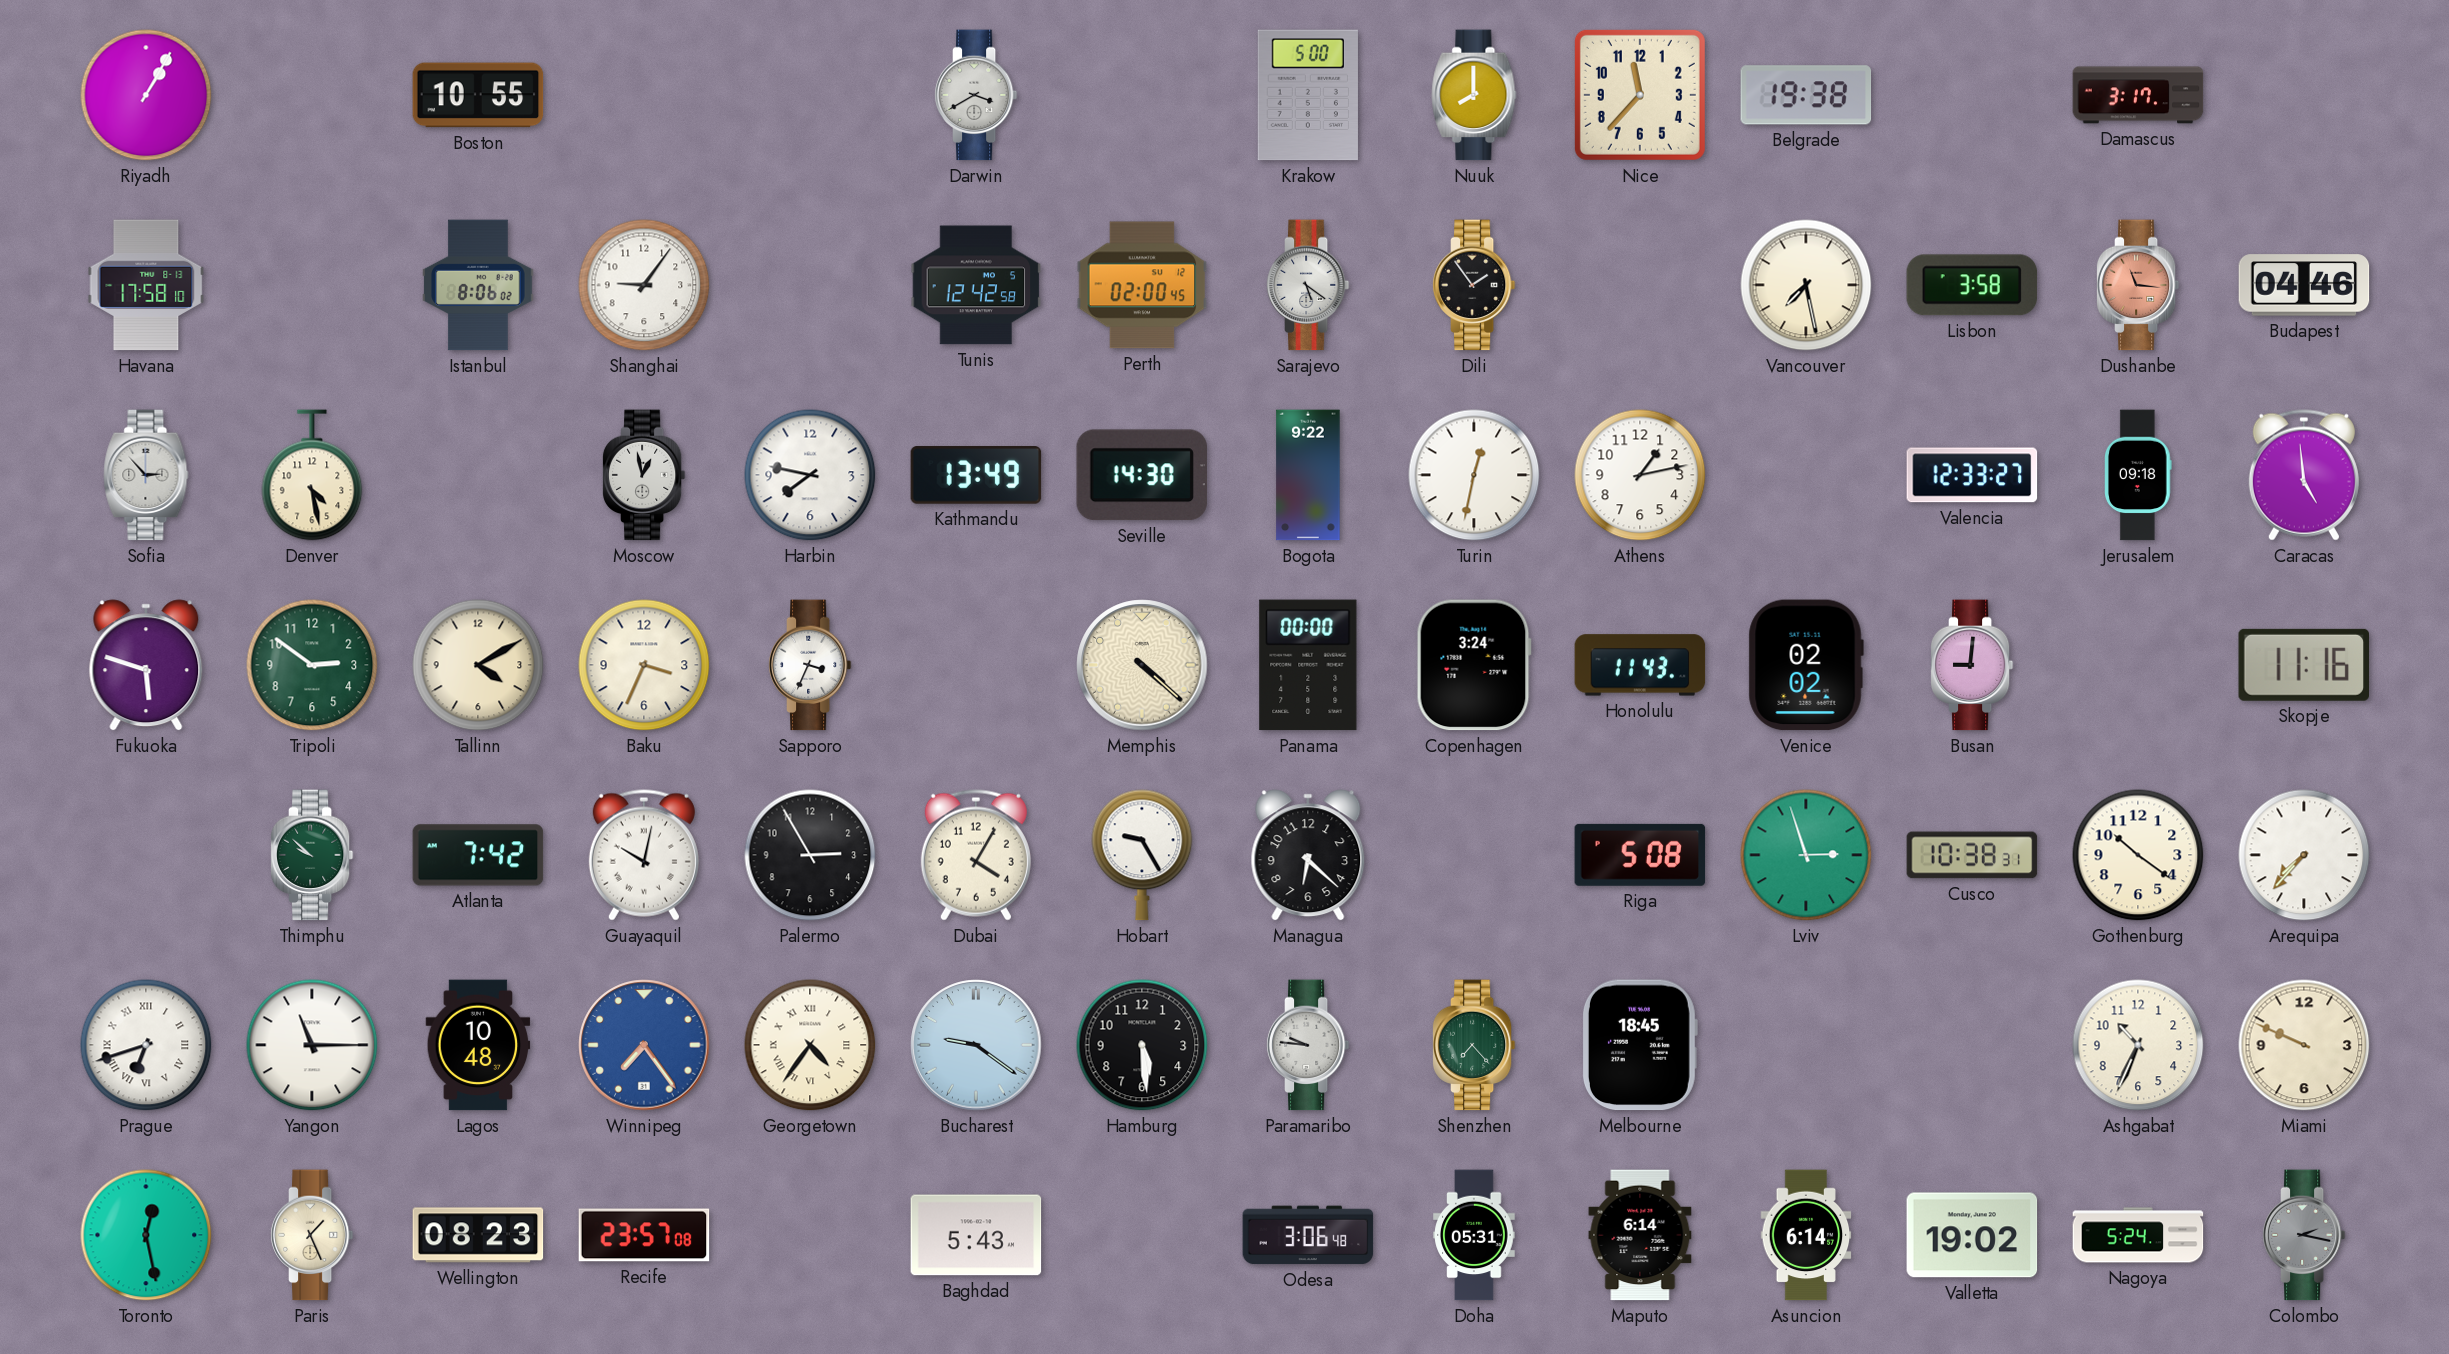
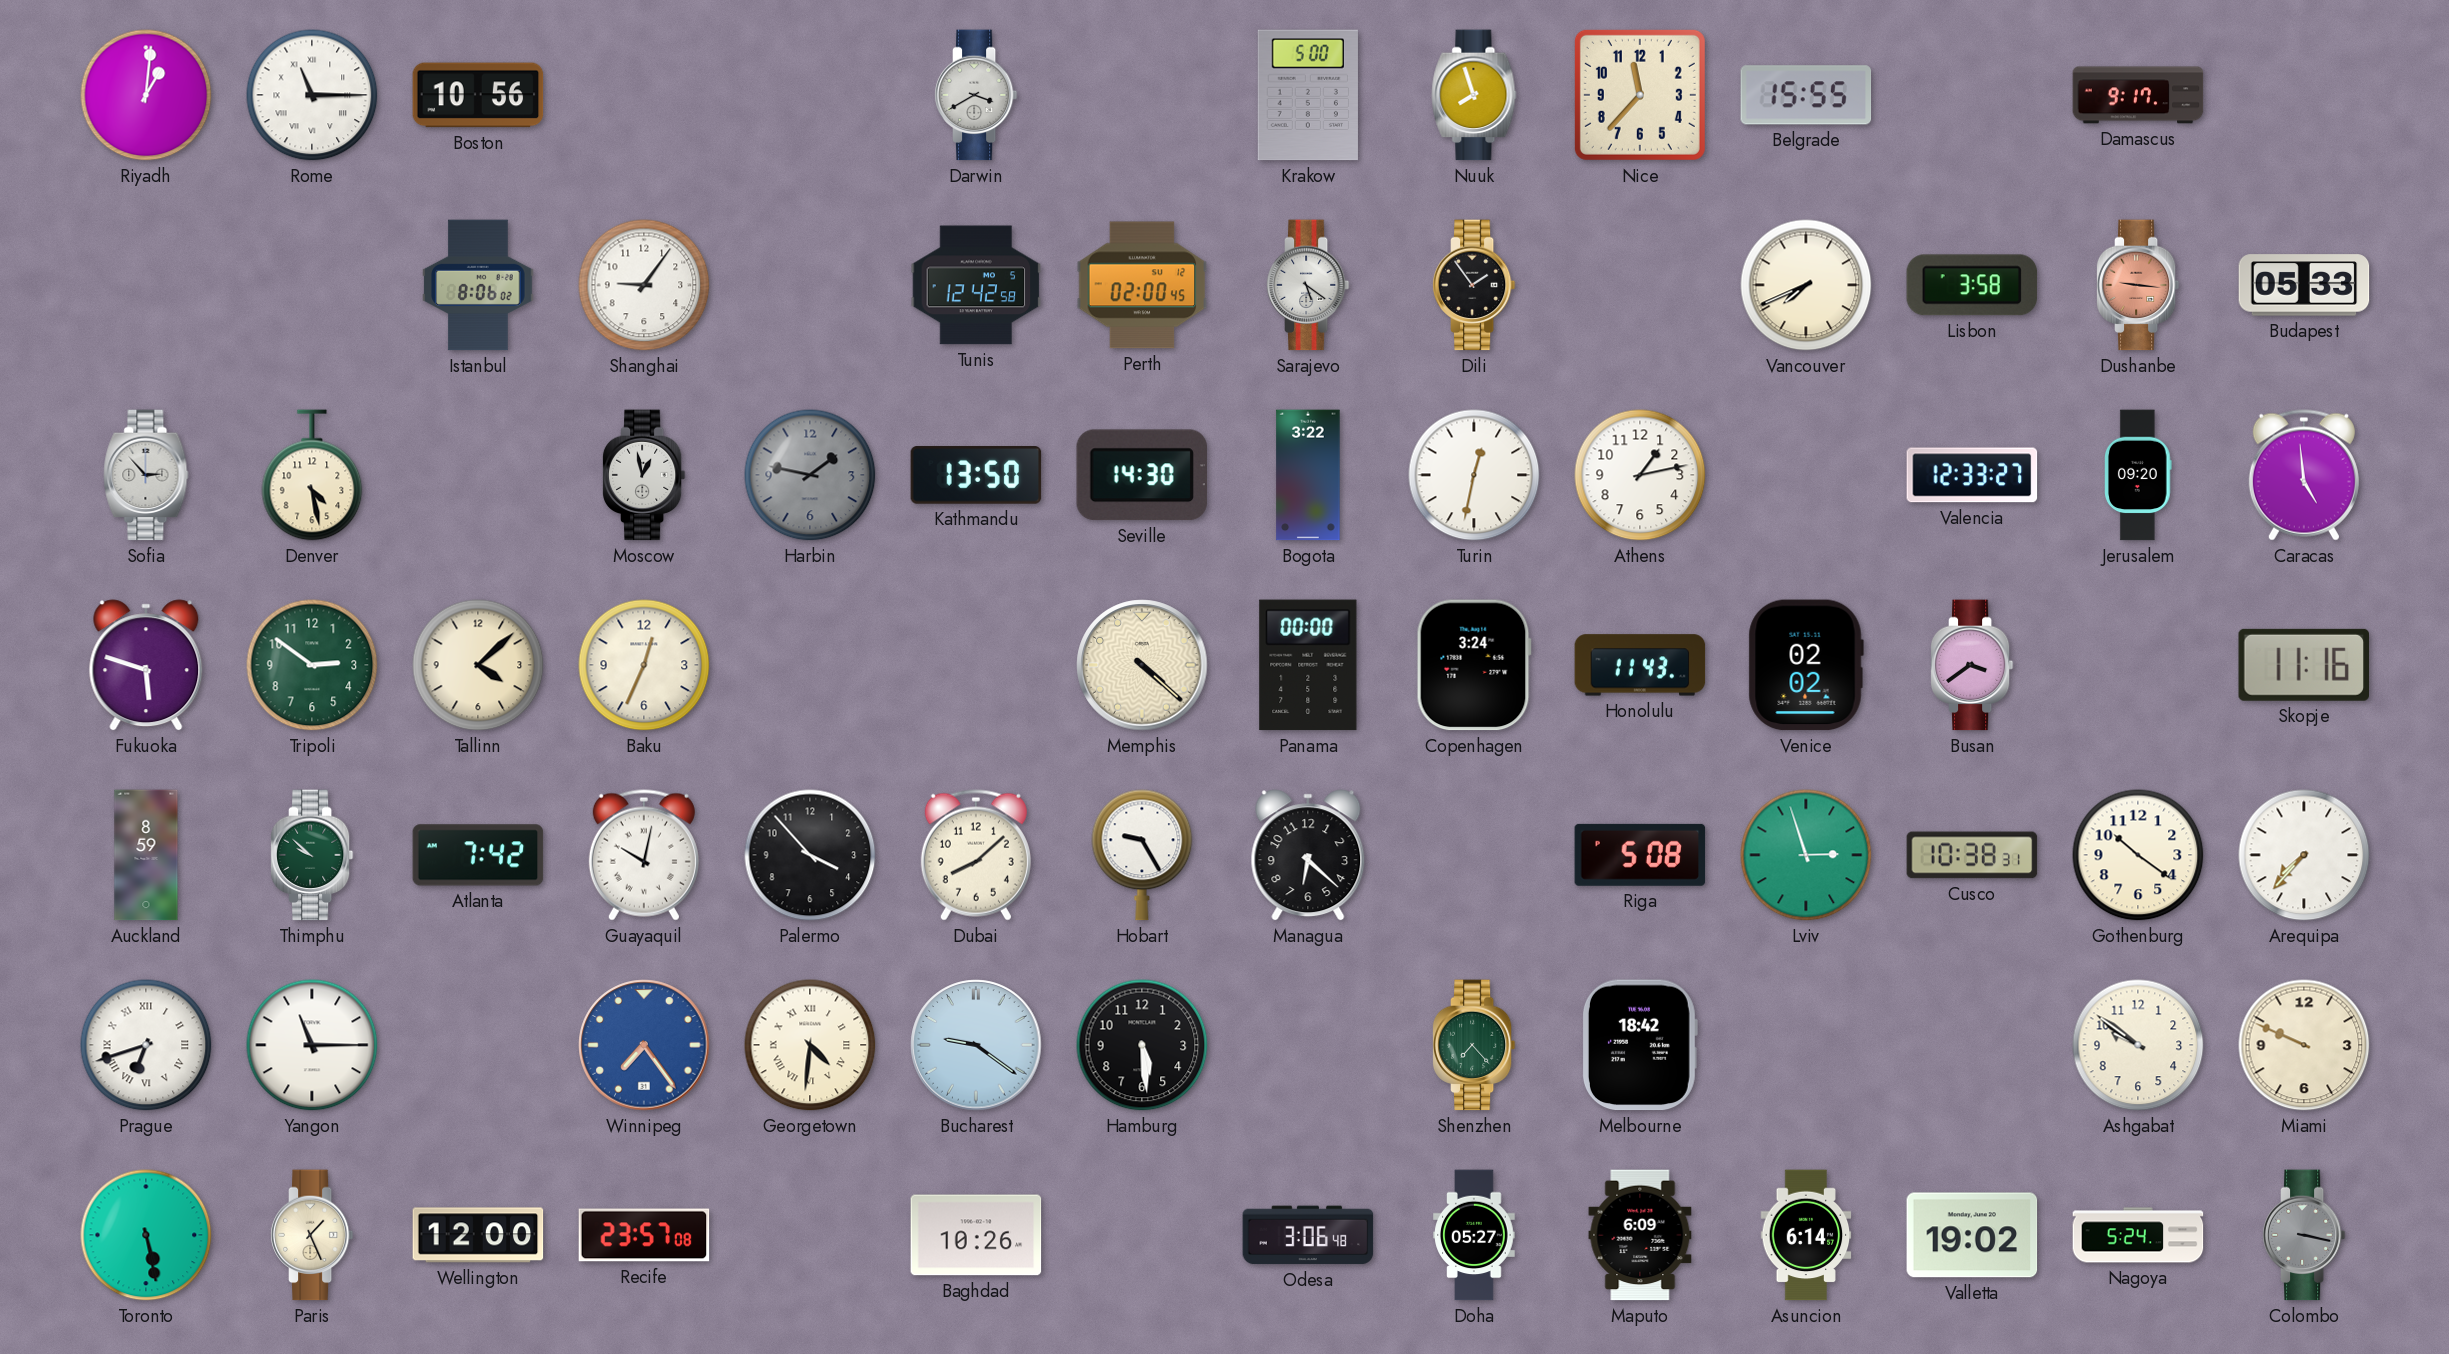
Riyadh: 1:05 -> 1:01
Rome: none -> 11:15
Boston: 10:55 -> 10:56
Nuuk: 8:00 -> 7:57
Belgrade: 19:38 -> 15:55
Damascus: 3:17 -> 9:17
Havana: 17:58 -> none
Vancouver: 7:28 -> 7:41
Dushanbe: 11:16 -> 9:16
Budapest: 04:46 -> 05:33
Harbin: 7:47 -> 1:47
Harbin dial: white -> grey
Kathmandu: 13:49 -> 13:50
Bogota: 9:22 -> 3:22
Jerusalem: 09:18 -> 09:20
Tallinn: 4:10 -> 4:08
Baku: 3:34 -> 12:34
Sapporo: 3:34 -> none
Busan: 9:01 -> 3:39
Auckland: none -> 8:59
Palermo: 2:55 -> 3:53
Dubai: 4:05 -> 8:08
Lagos: 10:48 -> none
Georgetown: 4:36 -> 4:31
Paramaribo: 9:46 -> none
Melbourne: 18:45 -> 18:42
Ashgabat: 10:34 -> 9:51
Toronto: 12:28 -> 5:28
Wellington: 08:23 -> 12:00
Baghdad: 5:43 -> 10:26
Doha: 05:31 -> 05:27
Maputo: 6:14 -> 6:09
Colombo: 2:17 -> 3:17
